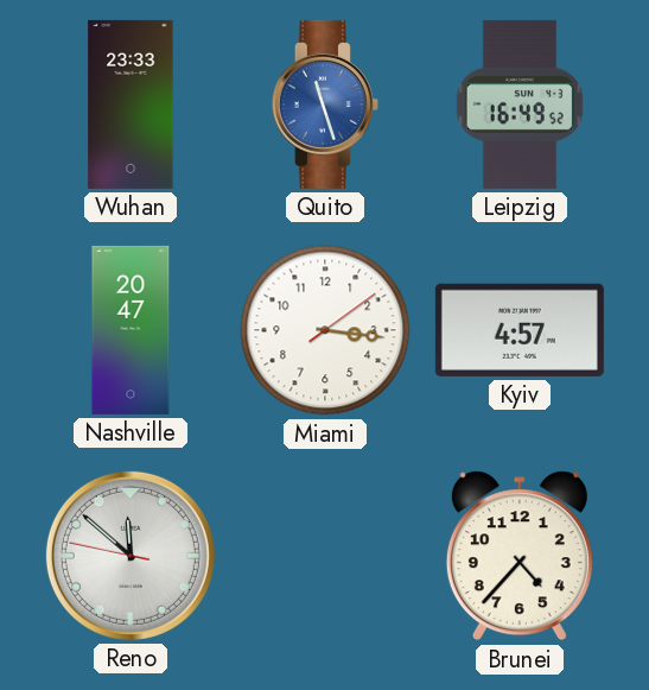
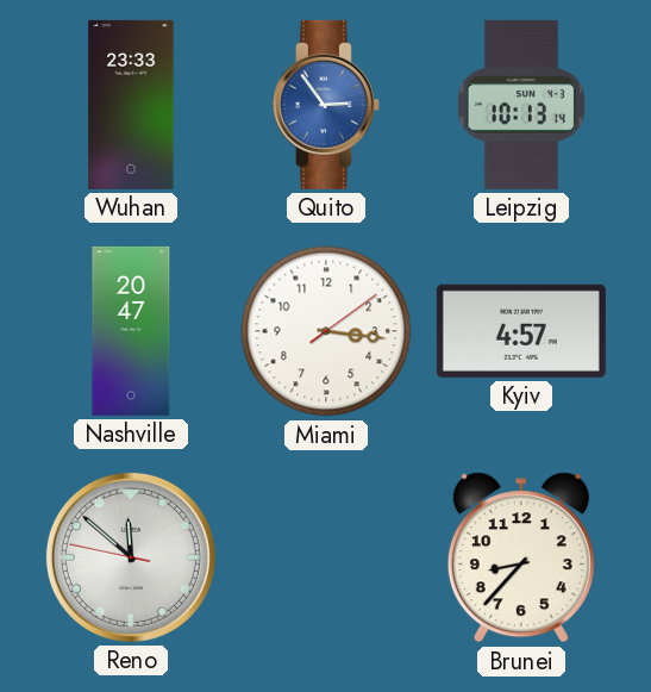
Quito: 11:27 -> 2:54
Leipzig: 16:49 -> 10:13
Brunei: 4:37 -> 8:37
